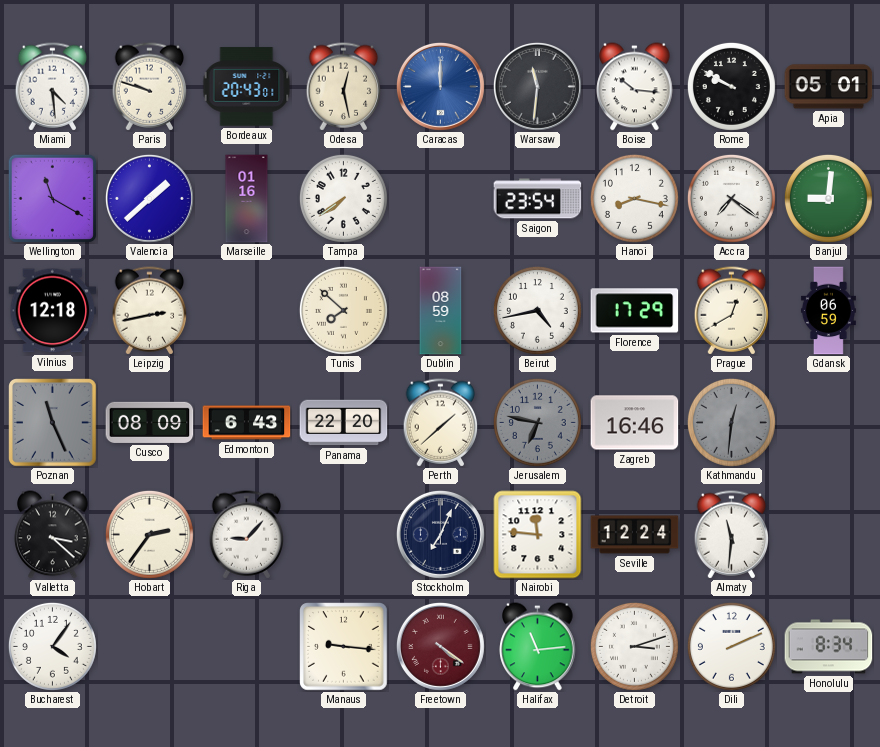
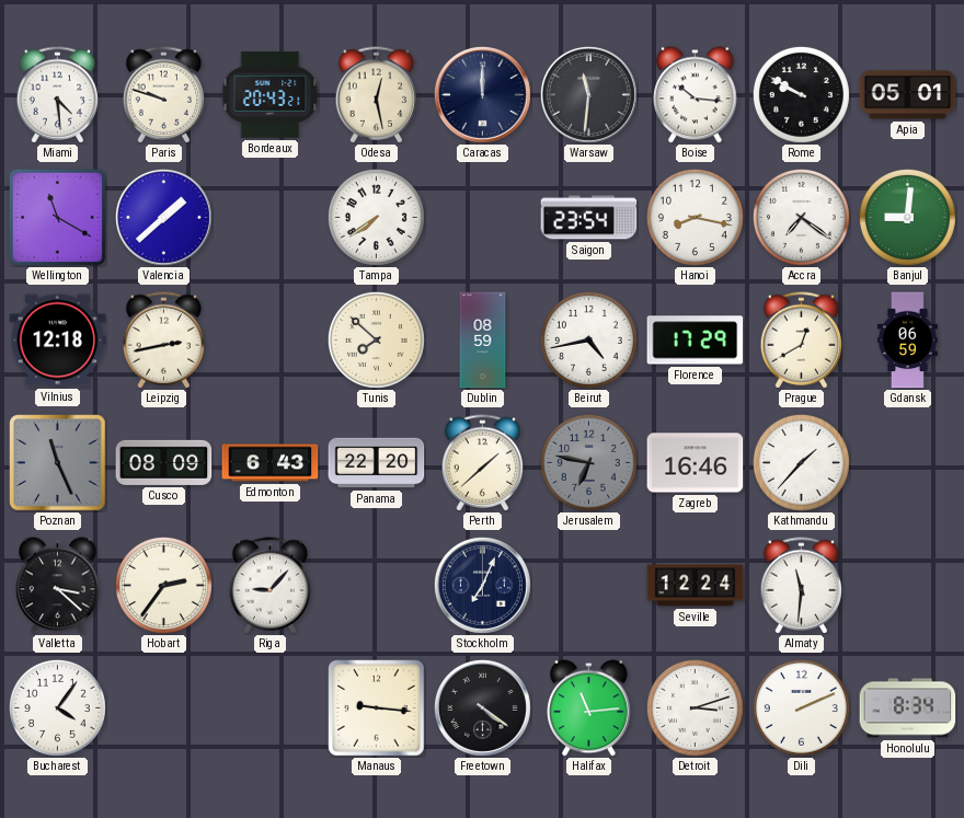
Bordeaux: 20:43:01 -> 20:43:21
Caracas dial: blue -> navy
Marseille: 01:16 -> none
Kathmandu: 12:31 -> 1:37
Kathmandu dial: grey -> white
Nairobi: 11:46 -> none
Freetown dial: burgundy -> black
